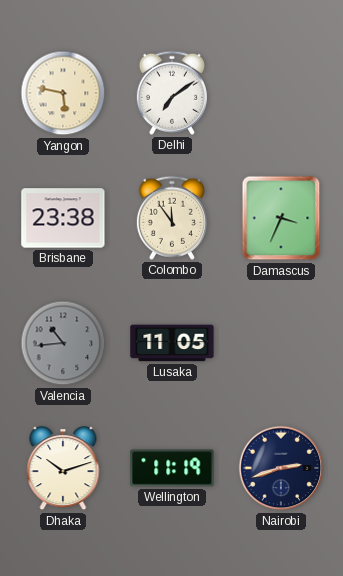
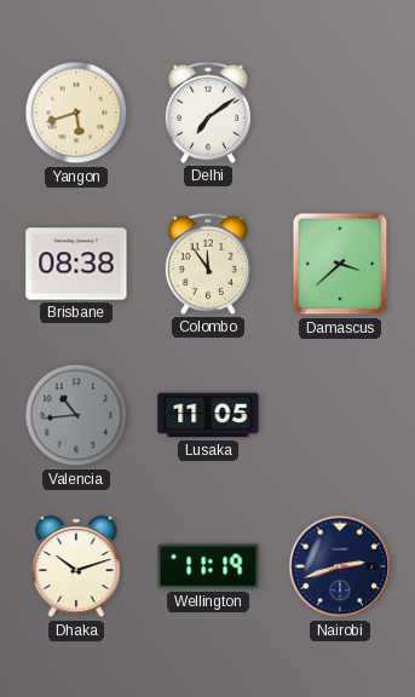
Yangon: 5:47 -> 5:42
Brisbane: 23:38 -> 08:38
Damascus: 3:34 -> 3:38
